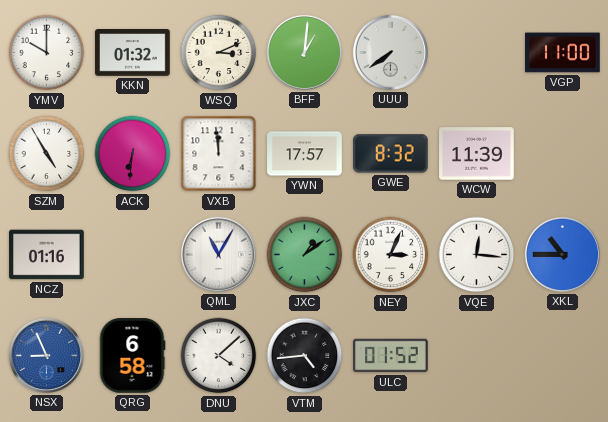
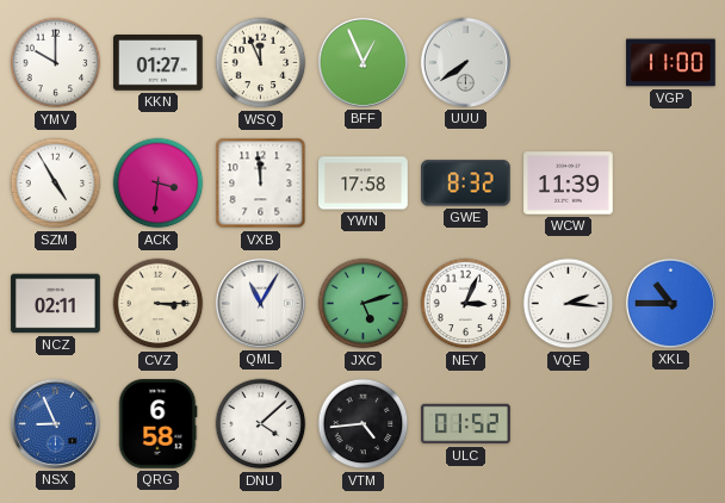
KKN: 01:32 -> 01:27
WSQ: 3:11 -> 11:56
BFF: 1:01 -> 12:56
ACK: 6:31 -> 3:31
YWN: 17:57 -> 17:58
NCZ: 01:16 -> 02:11
CVZ: none -> 3:15
JXC: 1:09 -> 5:12
VQE: 12:16 -> 2:16
